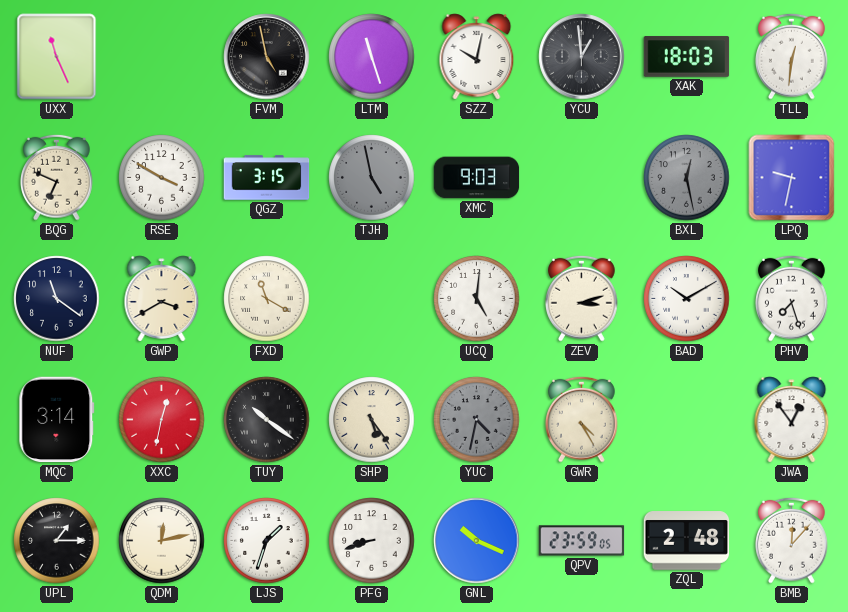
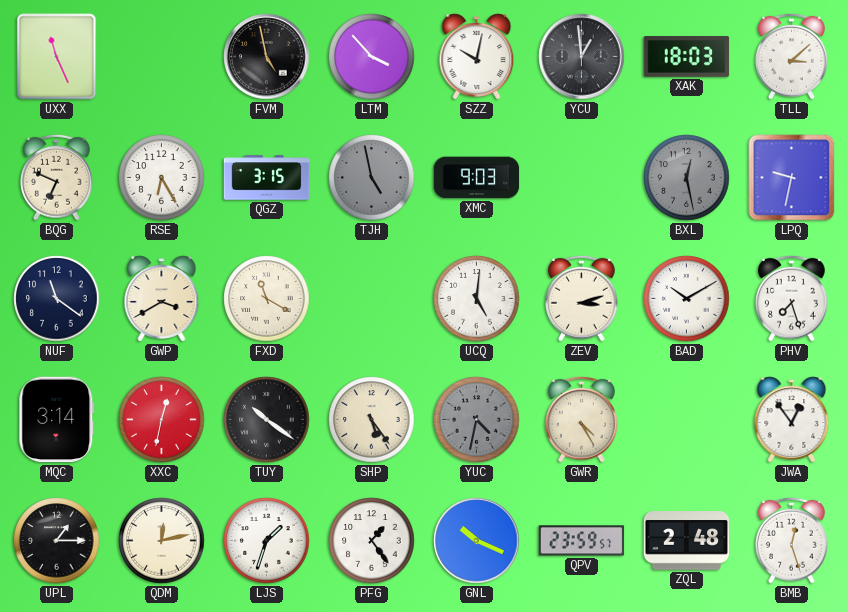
LTM: 11:27 -> 3:53
TLL: 12:31 -> 3:08
RSE: 3:50 -> 6:25
PFG: 8:42 -> 1:24
QPV: 23:59:05 -> 23:59:57
BMB: 12:07 -> 12:27
